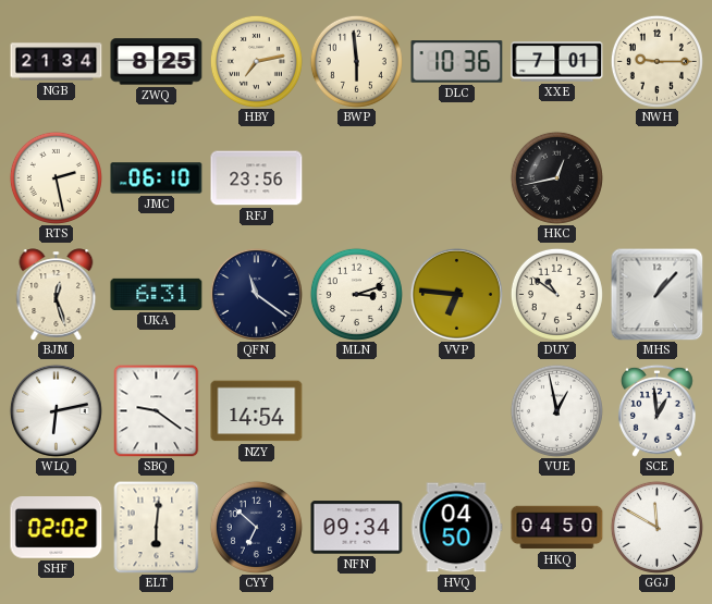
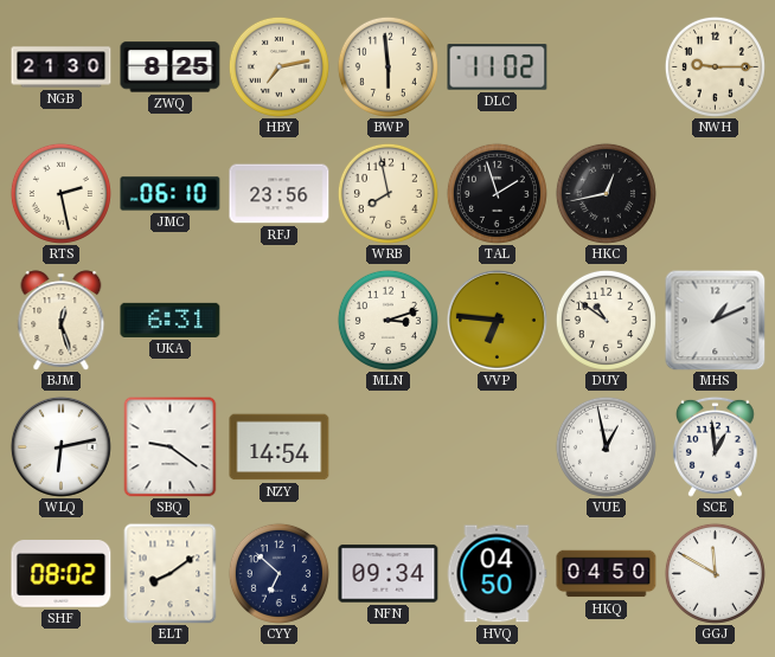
NGB: 21:34 -> 21:30
DLC: 10:36 -> 11:02
XXE: 7:01 -> none
WRB: none -> 7:58
TAL: none -> 1:57
QFN: 11:21 -> none
MHS: 1:07 -> 1:11
SHF: 02:02 -> 08:02
ELT: 6:01 -> 8:09
